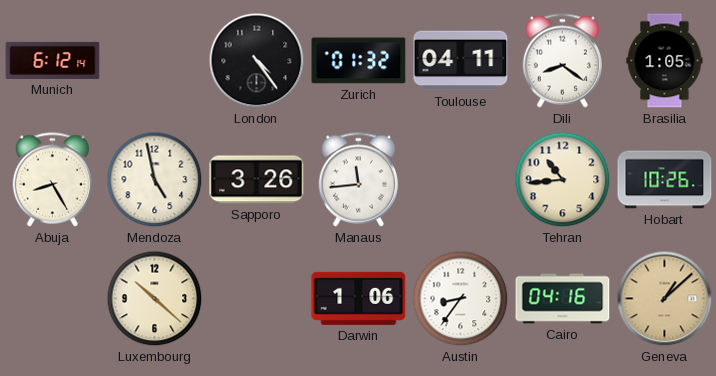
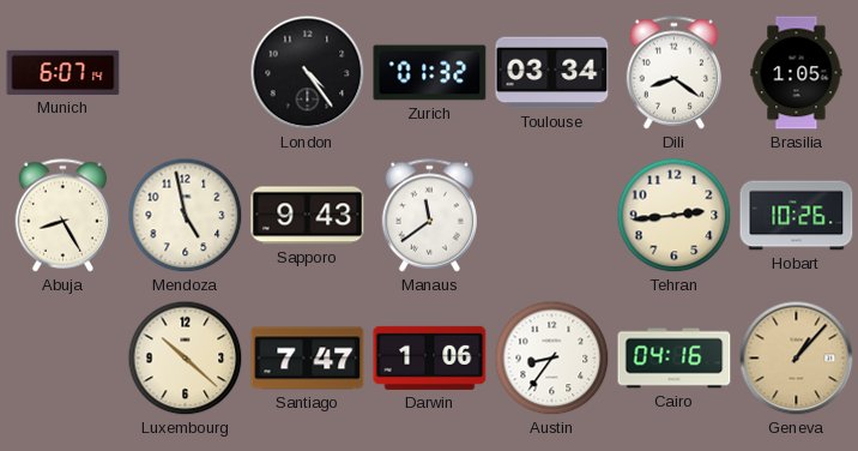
Munich: 6:12 -> 6:07
Toulouse: 04:11 -> 03:34
Sapporo: 3:26 -> 9:43
Manaus: 11:44 -> 11:39
Tehran: 10:44 -> 2:44
Santiago: none -> 7:47
Geneva: 1:08 -> 1:07
